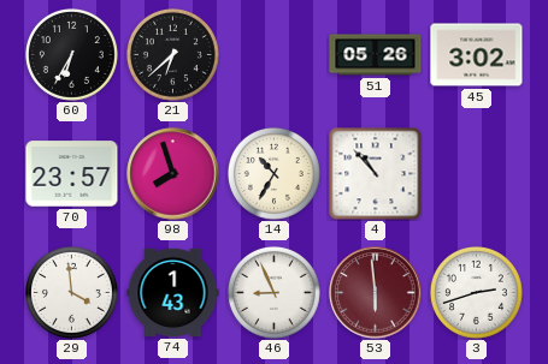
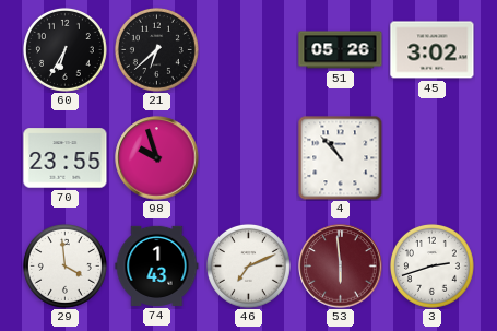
70: 23:57 -> 23:55
98: 7:57 -> 9:57
14: 10:35 -> none
46: 8:56 -> 7:11
